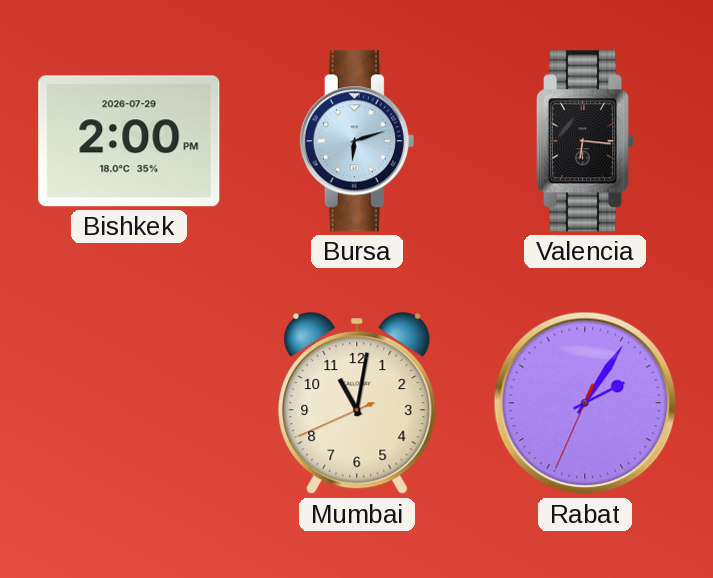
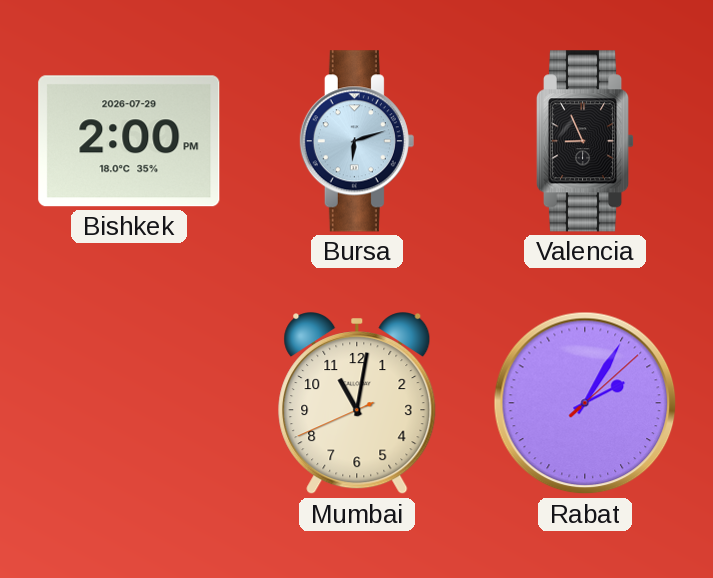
Valencia: 6:16 -> 8:56
Rabat: 2:05:34 -> 2:05:08
